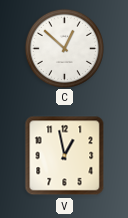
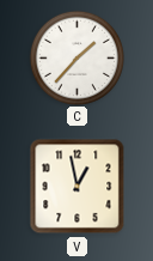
C: 12:52 -> 1:37
